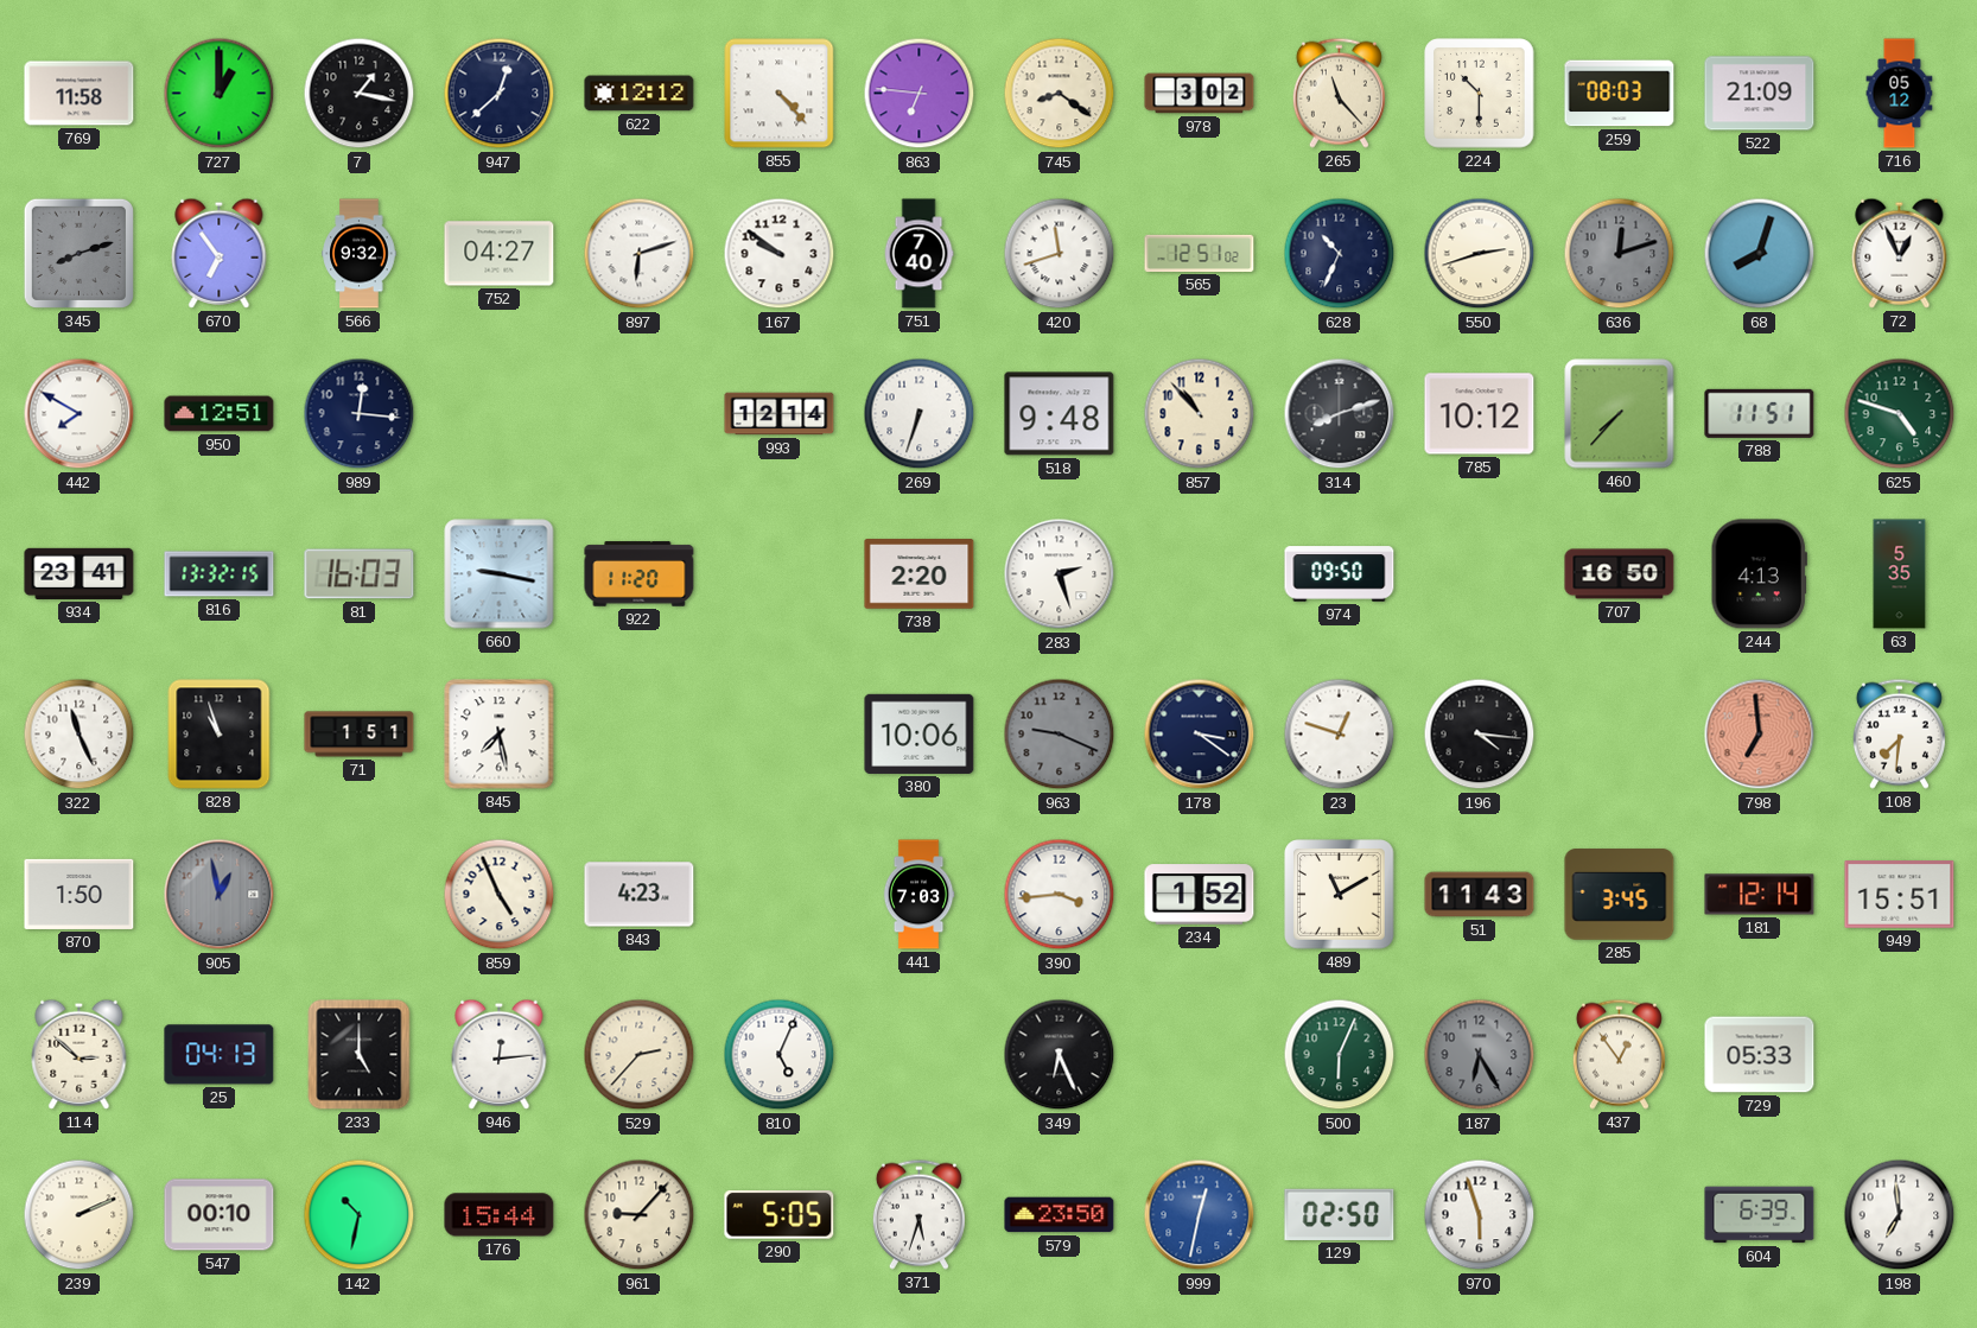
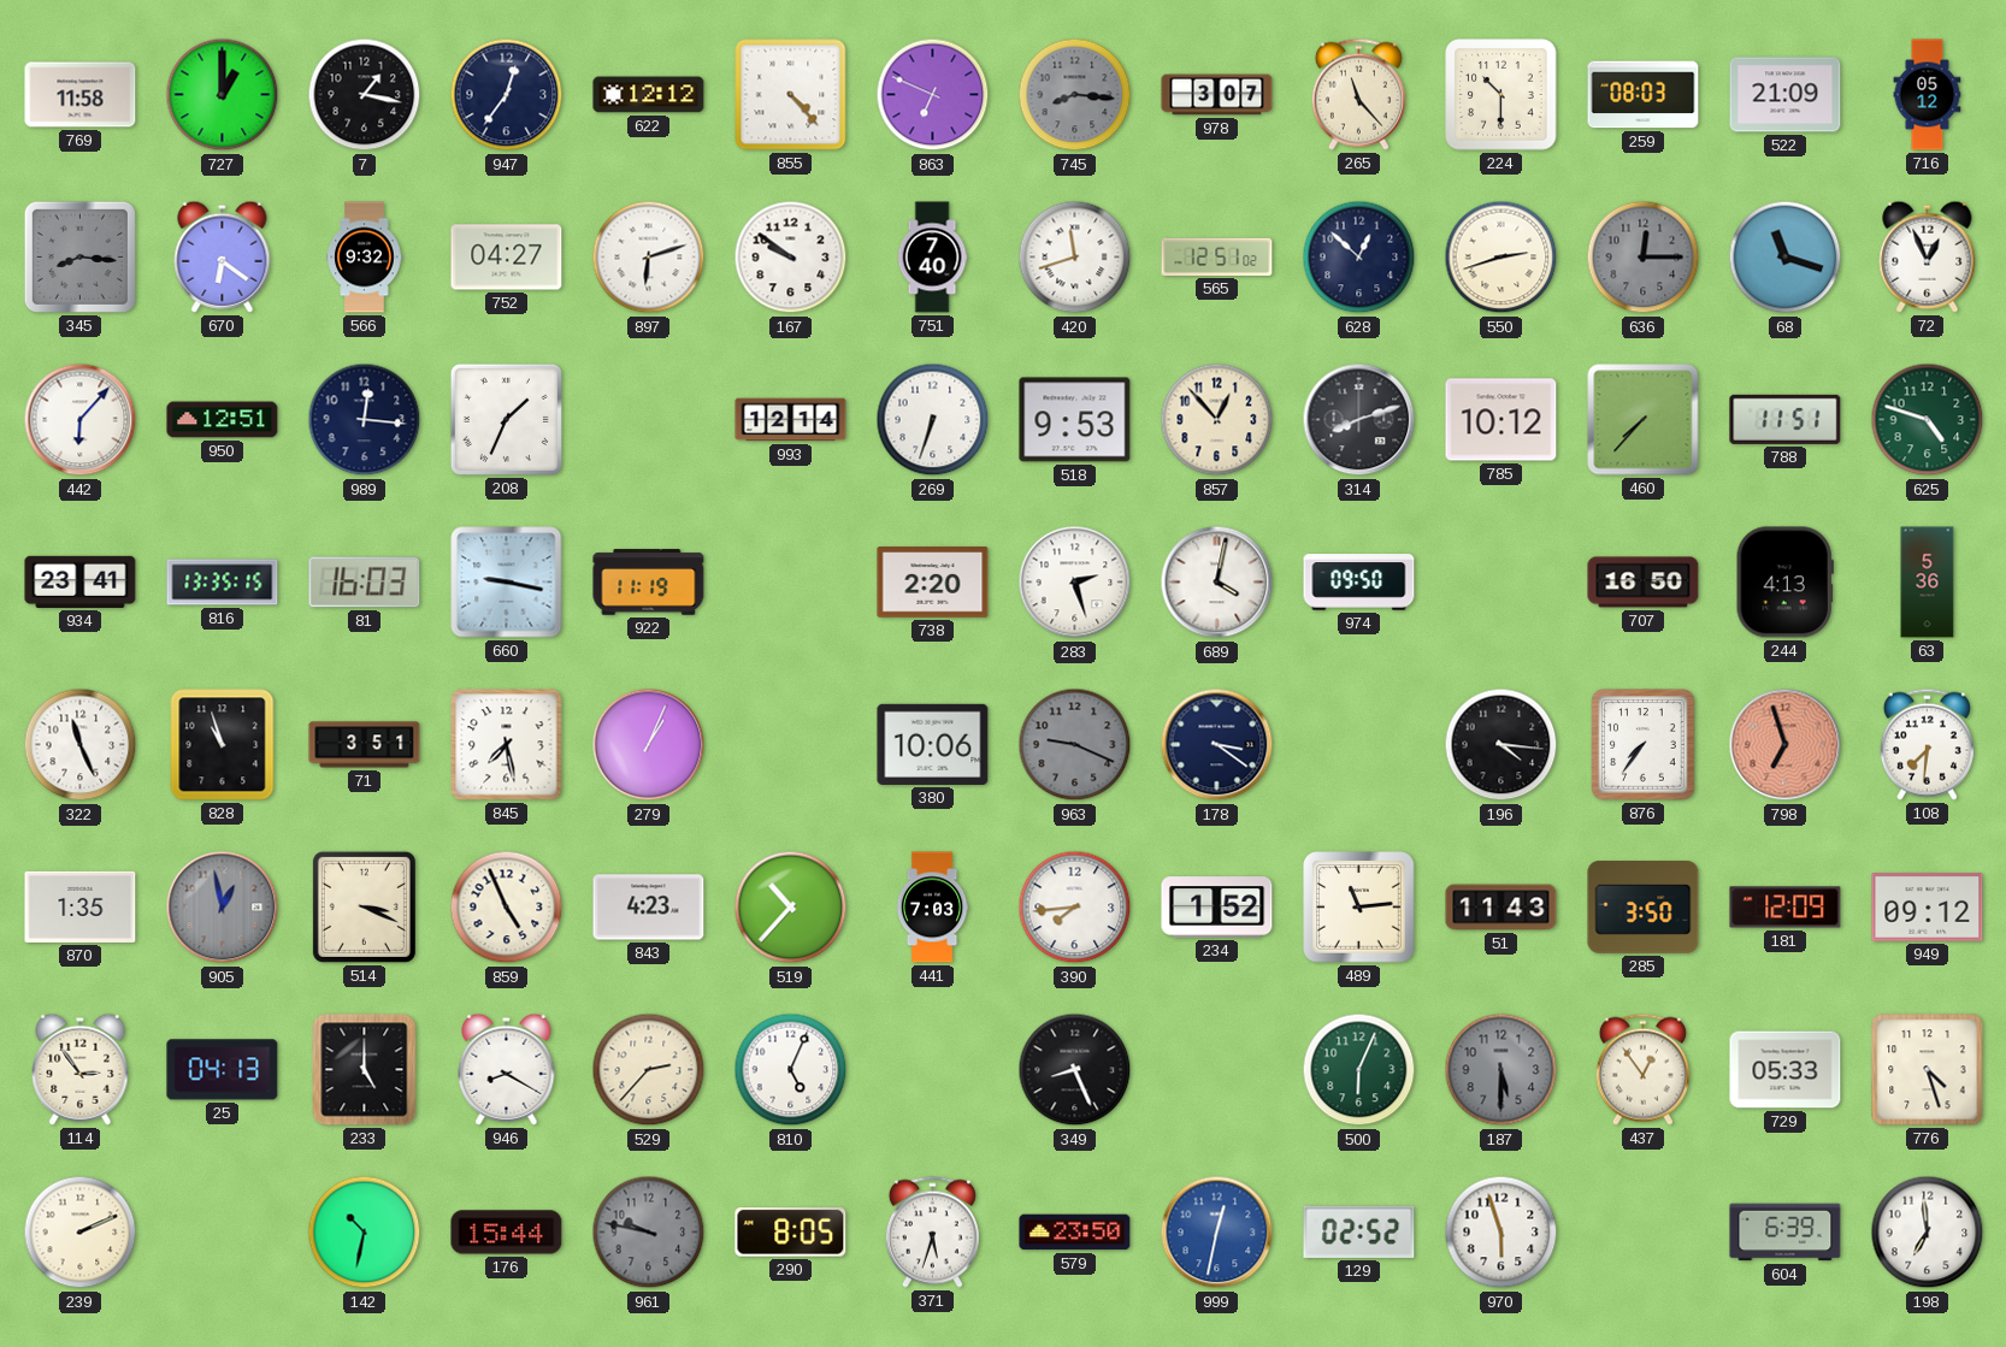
947: 12:38 -> 12:36
863: 6:46 -> 6:49
745: 8:21 -> 8:16
745 dial: cream -> grey
978: 3:02 -> 3:07
345: 8:12 -> 8:16
670: 6:54 -> 6:21
628: 10:34 -> 12:52
636: 12:12 -> 12:15
68: 8:03 -> 11:18
442: 7:50 -> 6:07
208: none -> 1:34
518: 9:48 -> 9:53
857: 10:53 -> 12:53
816: 13:32 -> 13:35
922: 11:20 -> 11:19
689: none -> 4:02
63: 5:35 -> 5:36
71: 1:51 -> 3:51
279: none -> 1:04
23: 12:48 -> none
876: none -> 7:36
798: 6:59 -> 6:57
870: 1:50 -> 1:35
514: none -> 3:19
519: none -> 10:37
390: 3:44 -> 7:44
489: 11:10 -> 11:14
285: 3:45 -> 3:50
181: 12:14 -> 12:09
949: 15:51 -> 09:12
114: 2:52 -> 2:54
946: 12:14 -> 8:20
349: 6:26 -> 8:26
187: 6:25 -> 5:30
776: none -> 4:27
547: 00:10 -> none
961: 9:07 -> 9:47
961 dial: cream -> grey
290: 5:05 -> 8:05
129: 02:50 -> 02:52
